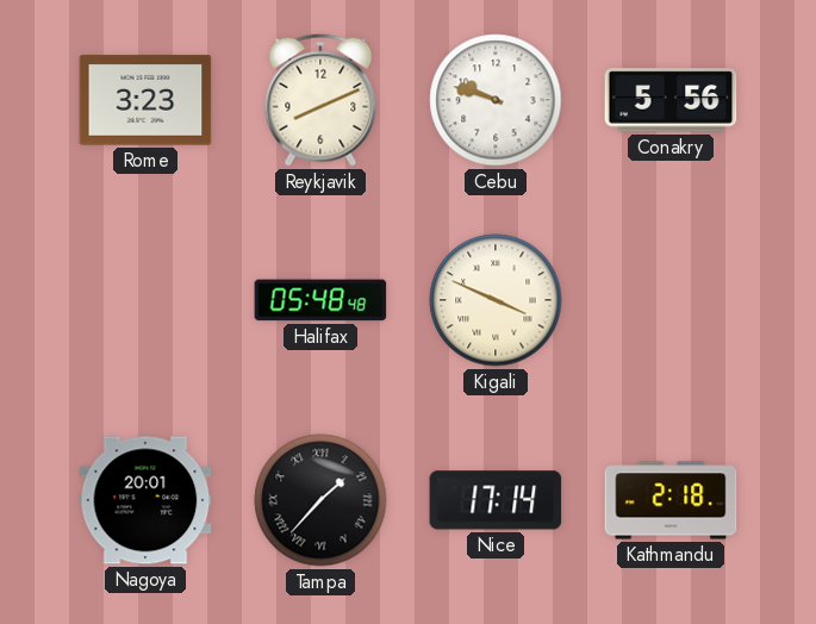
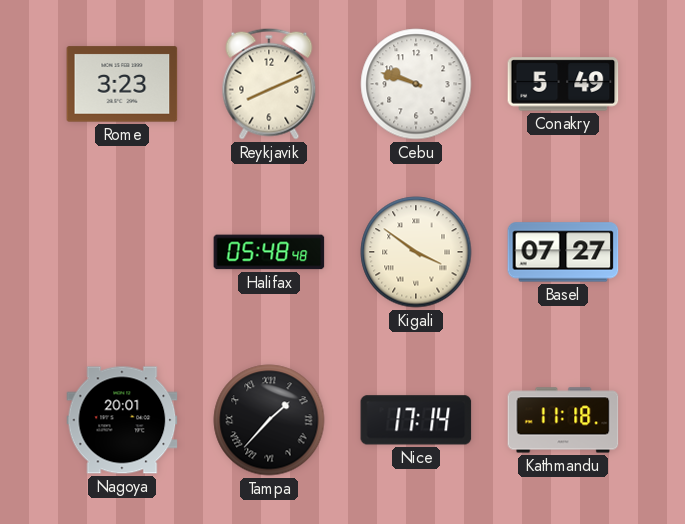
Conakry: 5:56 -> 5:49
Kigali: 3:49 -> 3:51
Basel: none -> 07:27
Kathmandu: 2:18 -> 11:18
